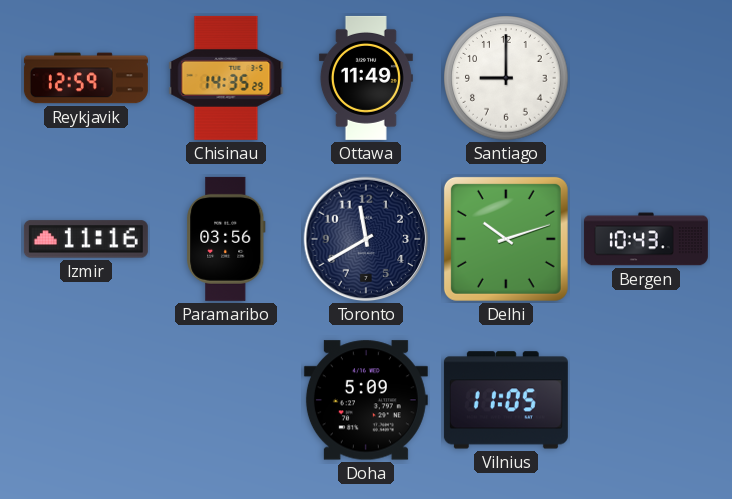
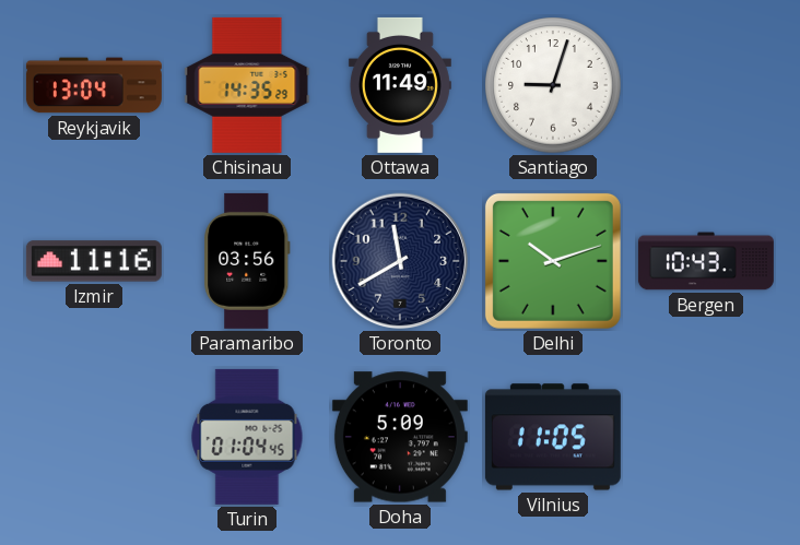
Reykjavik: 12:59 -> 13:04
Santiago: 9:00 -> 9:03
Turin: none -> 01:04
